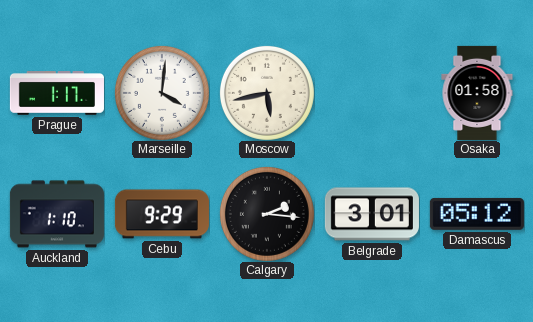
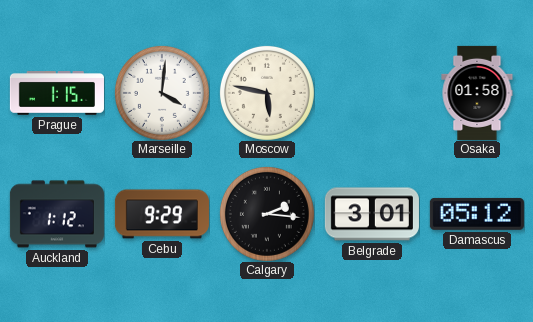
Prague: 1:17 -> 1:15
Moscow: 5:43 -> 5:47
Auckland: 1:10 -> 1:12
